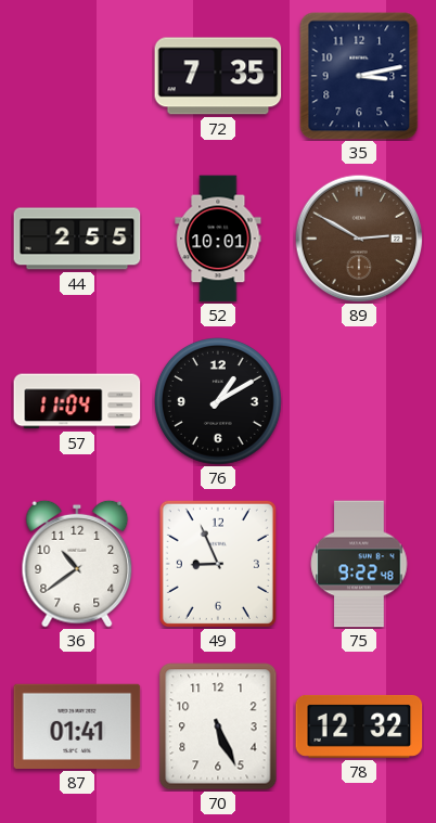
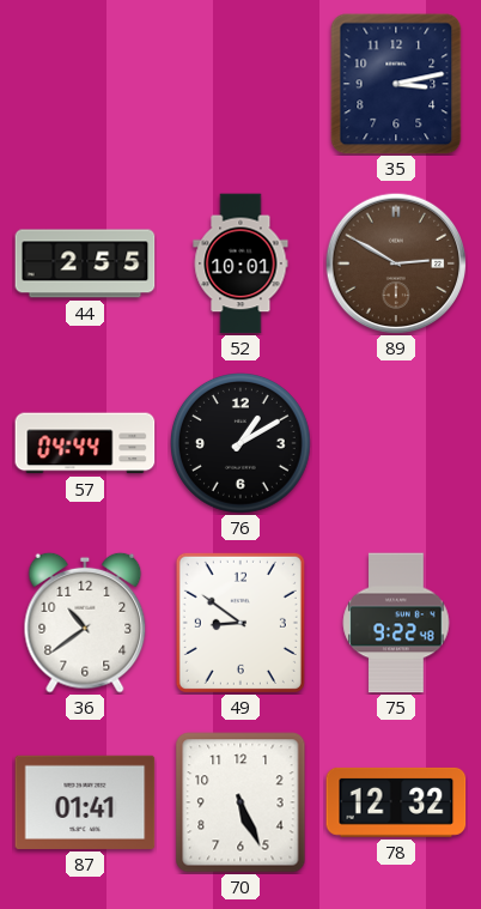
72: 7:35 -> none
57: 11:04 -> 04:44
49: 8:56 -> 8:51
